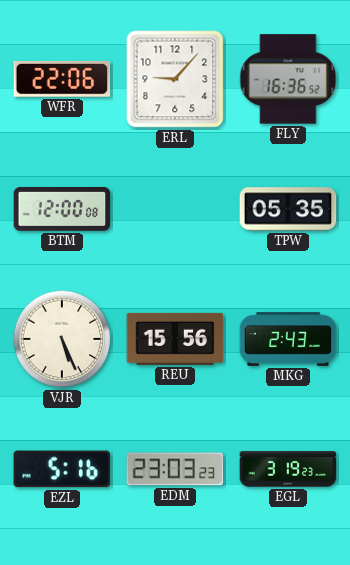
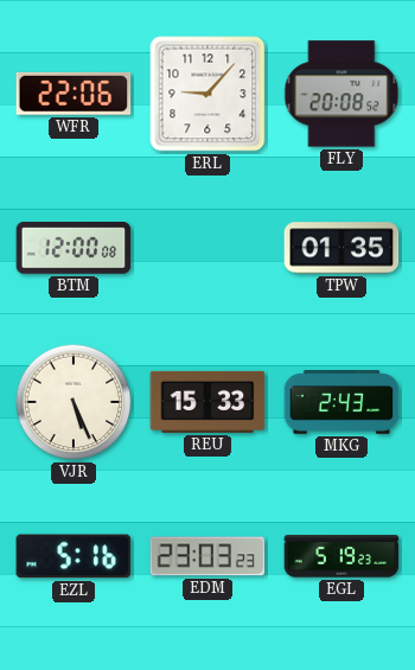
FLY: 16:36 -> 20:08
TPW: 05:35 -> 01:35
REU: 15:56 -> 15:33
EGL: 3:19 -> 5:19
